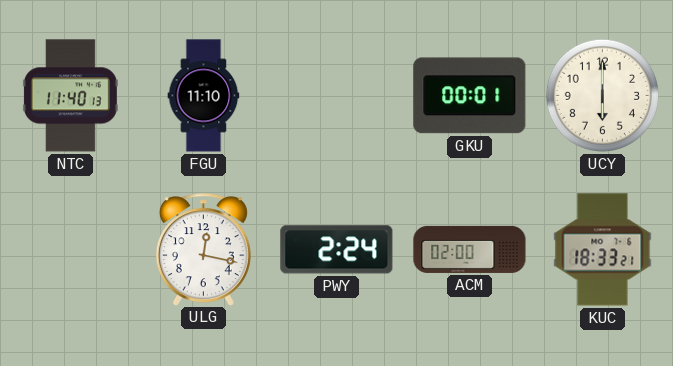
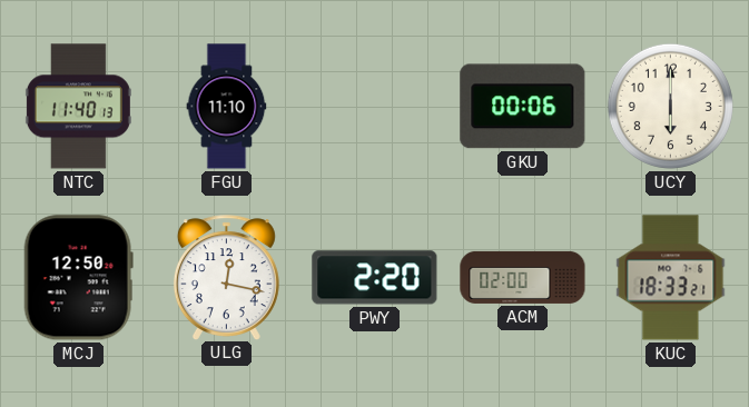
GKU: 00:01 -> 00:06
MCJ: none -> 12:50
PWY: 2:24 -> 2:20
